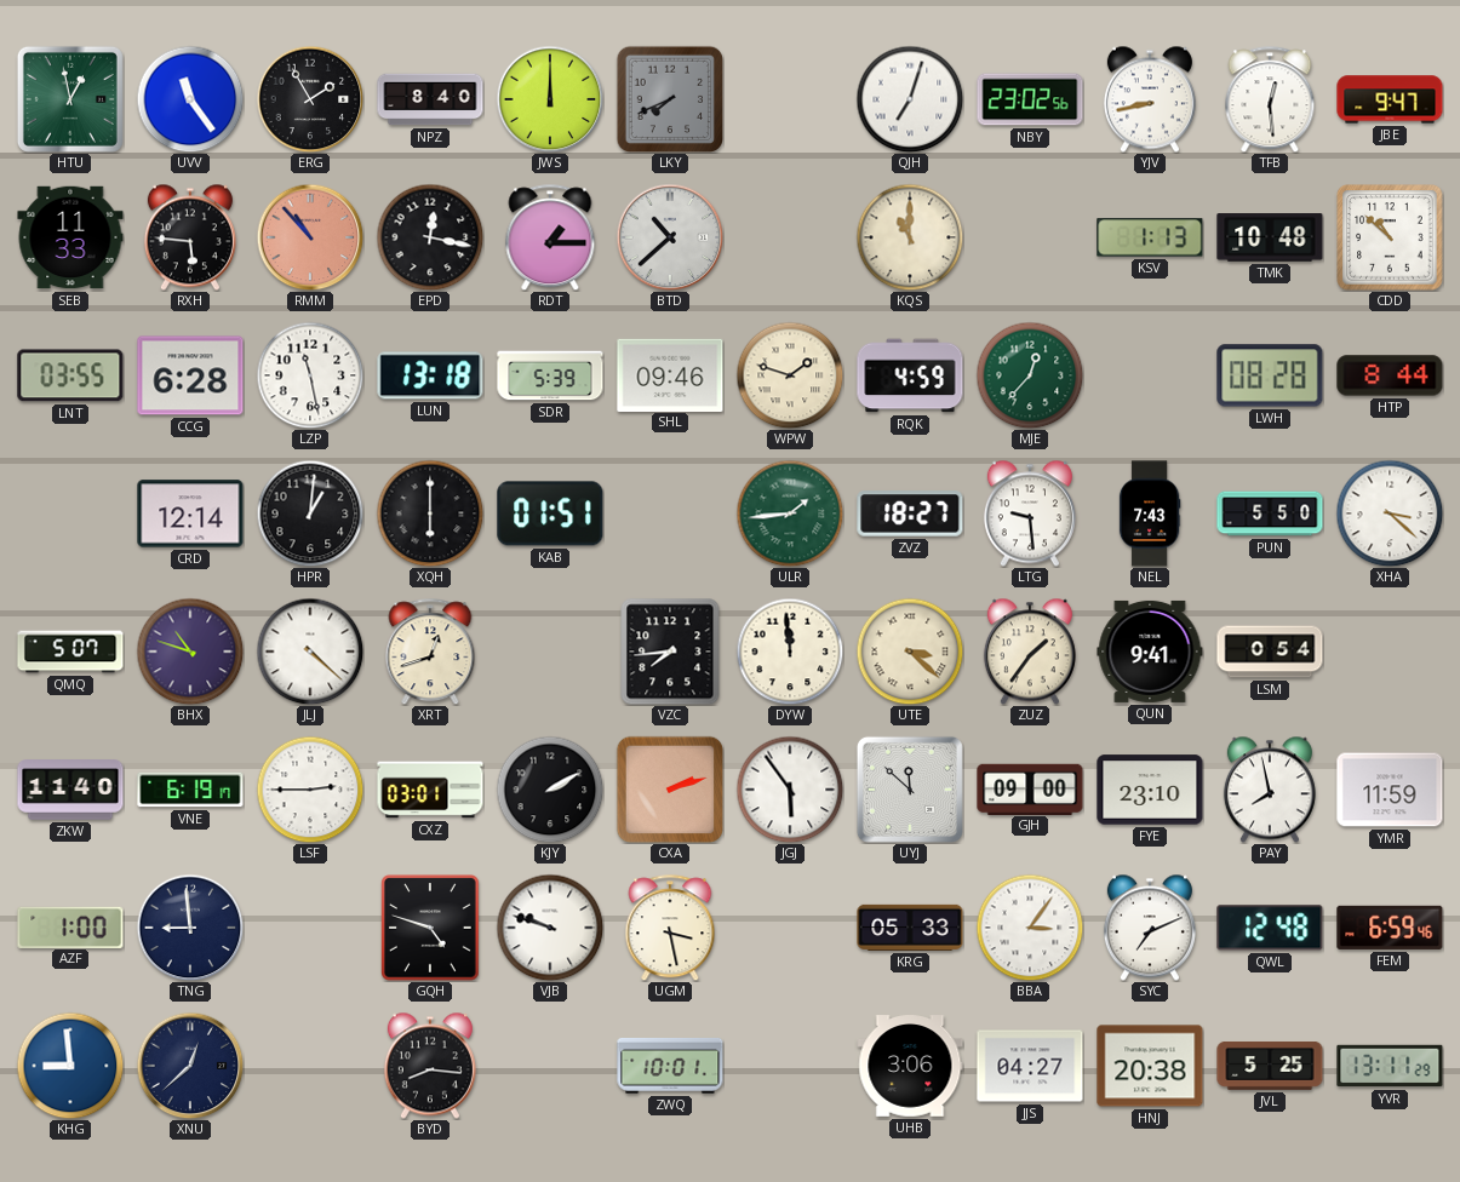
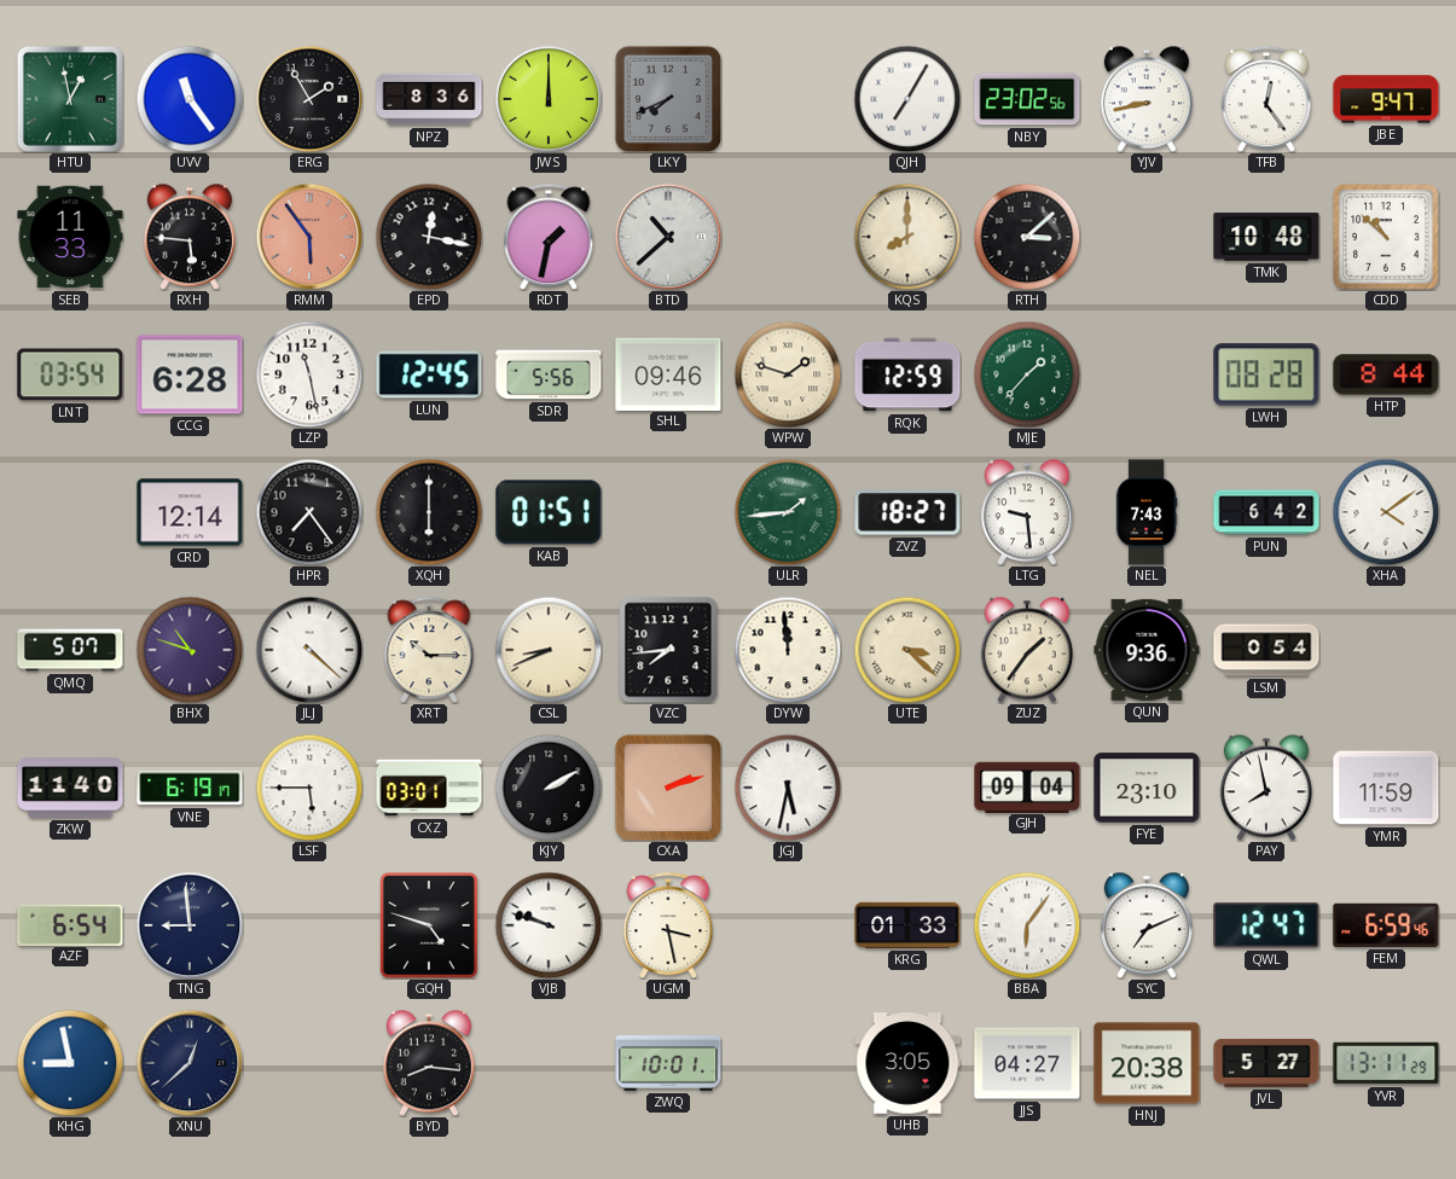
NPZ: 8:40 -> 8:36
QJH: 7:03 -> 7:05
TFB: 12:29 -> 12:24
RMM: 10:53 -> 5:54
RDT: 1:15 -> 1:32
KQS: 11:00 -> 8:00
RTH: none -> 3:08
KSV: 1:13 -> none
LNT: 03:55 -> 03:54
LUN: 13:18 -> 12:45
SDR: 5:39 -> 5:56
RQK: 4:59 -> 12:59
MJE: 12:37 -> 1:37
HPR: 1:01 -> 7:24
PUN: 5:50 -> 6:42
XHA: 3:22 -> 4:09
XRT: 12:42 -> 10:15
CSL: none -> 8:41
QUN: 9:41 -> 9:36
LSF: 2:45 -> 5:45
JGJ: 5:54 -> 5:32
UYJ: 11:52 -> none
GJH: 09:00 -> 09:04
AZF: 1:00 -> 6:54
KRG: 05:33 -> 01:33
BBA: 3:06 -> 6:06
QWL: 12:48 -> 12:47
KHG: 8:59 -> 8:58
UHB: 3:06 -> 3:05
JVL: 5:25 -> 5:27
